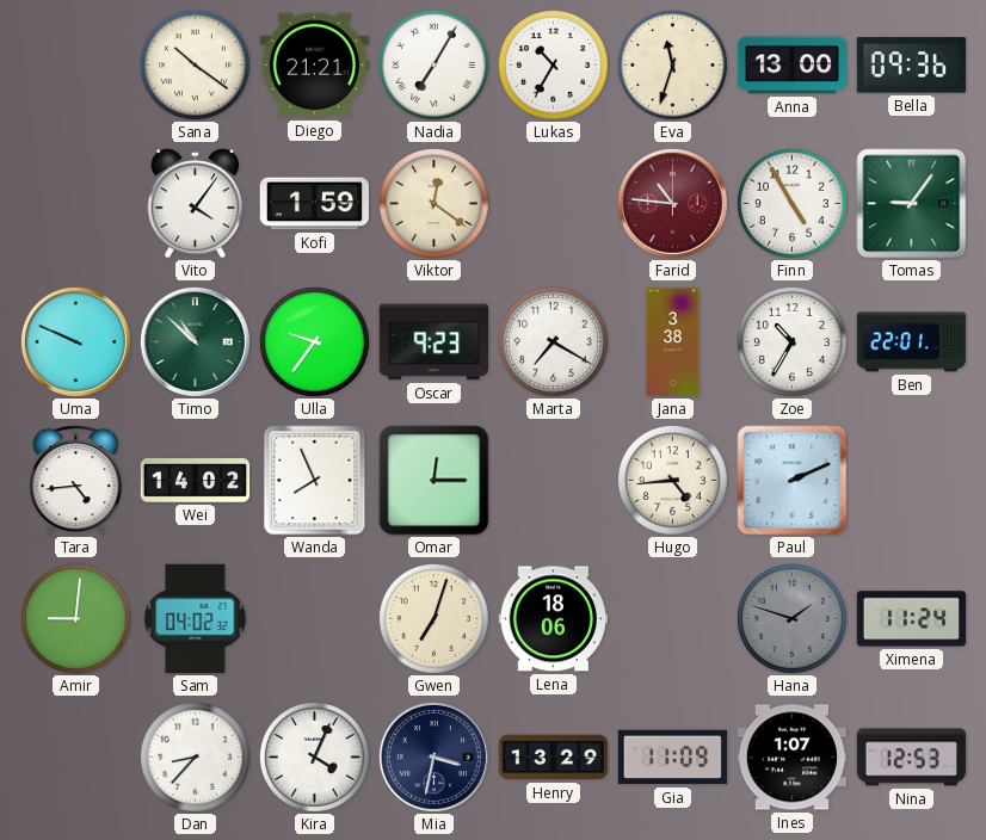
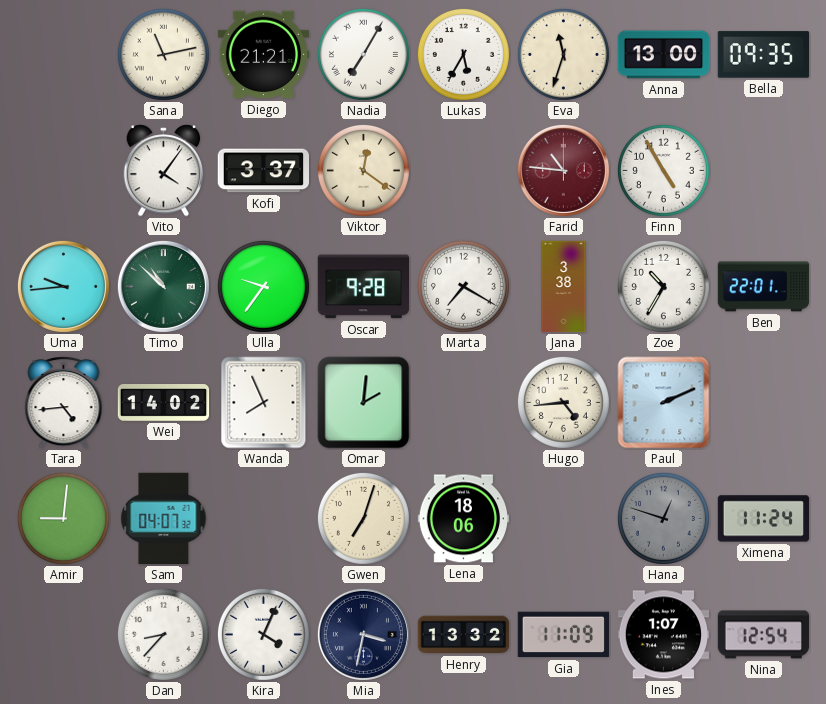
Sana: 10:21 -> 11:13
Lukas: 10:35 -> 5:35
Bella: 09:36 -> 09:35
Kofi: 1:59 -> 3:37
Tomas: 9:06 -> none
Uma: 9:49 -> 9:44
Oscar: 9:23 -> 9:28
Omar: 12:15 -> 2:01
Sam: 04:02 -> 04:07
Hana: 1:48 -> 12:48
Henry: 13:29 -> 13:32
Nina: 12:53 -> 12:54
